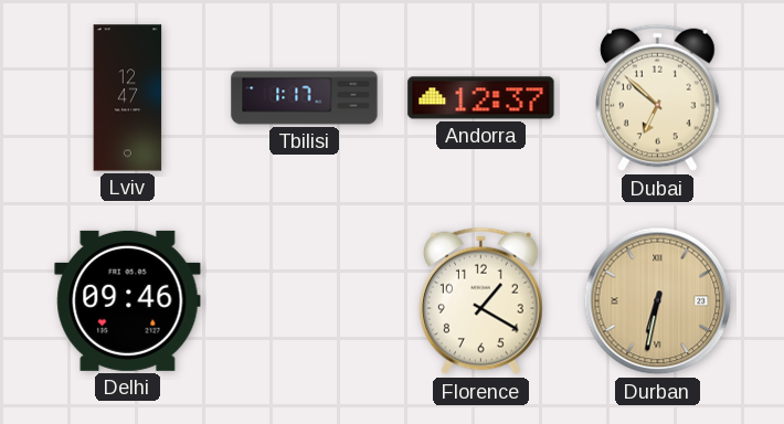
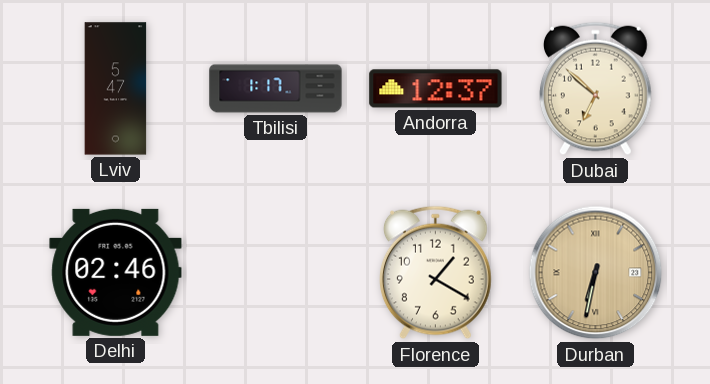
Lviv: 12:47 -> 5:47
Delhi: 09:46 -> 02:46
